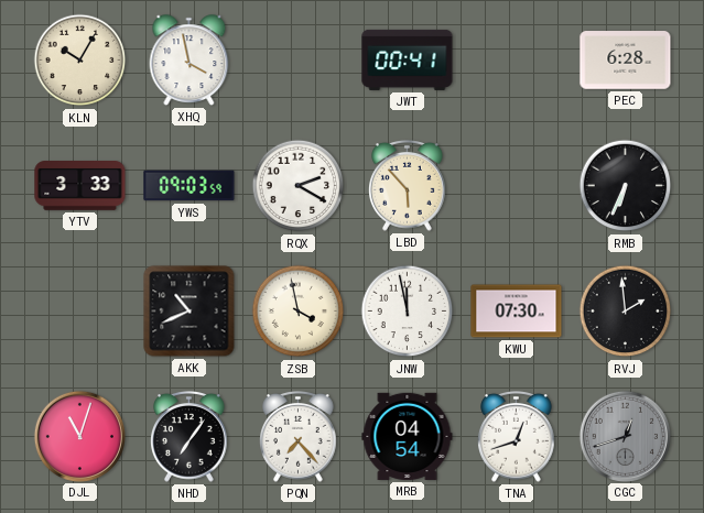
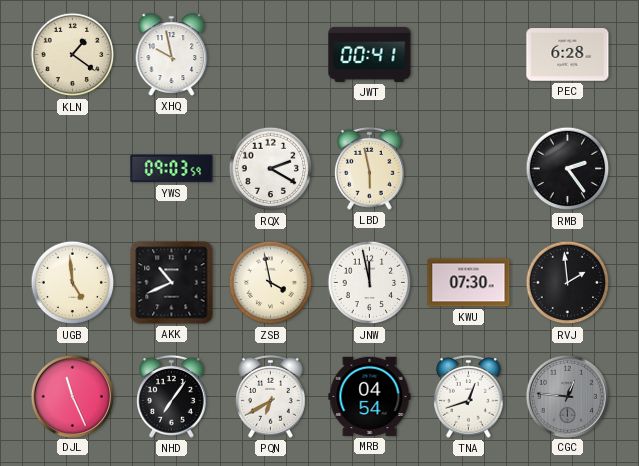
KLN: 10:05 -> 1:21
XHQ: 3:58 -> 9:58
YTV: 3:33 -> none
LBD: 5:53 -> 5:58
RMB: 6:34 -> 2:24
UGB: none -> 4:59
DJL: 11:03 -> 11:26
PQN: 7:23 -> 6:40
CGC: 12:42 -> 12:46
